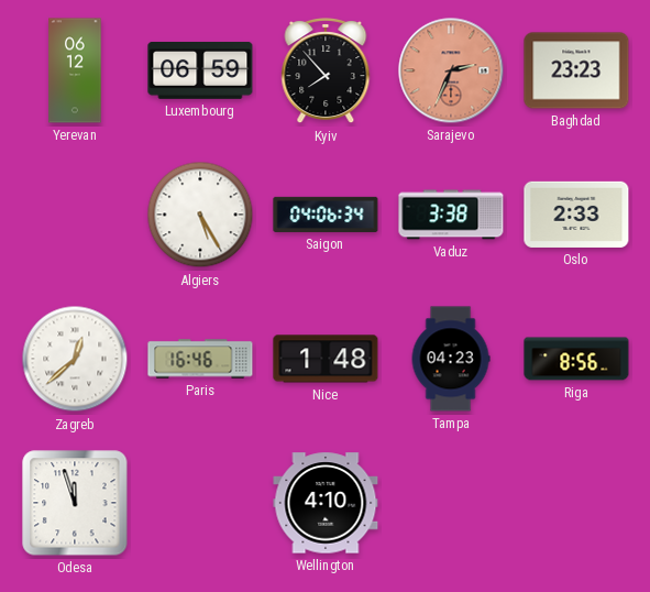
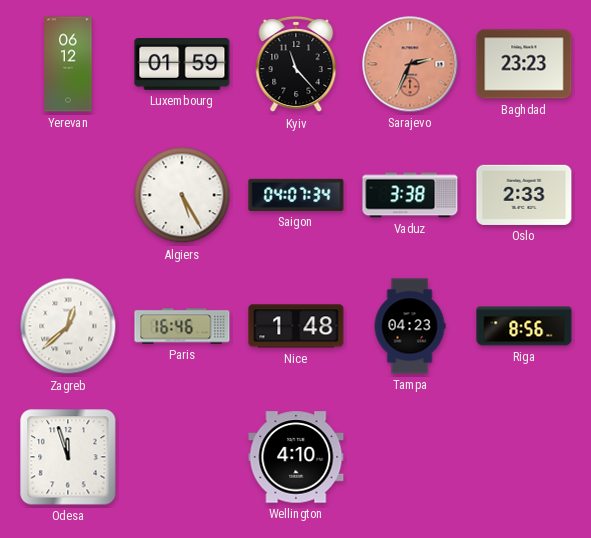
Luxembourg: 06:59 -> 01:59
Kyiv: 7:53 -> 11:23
Saigon: 04:06 -> 04:07
